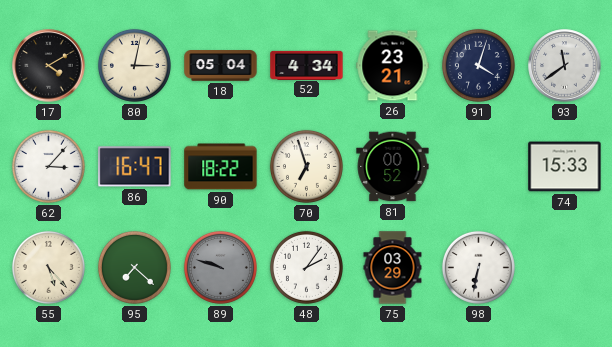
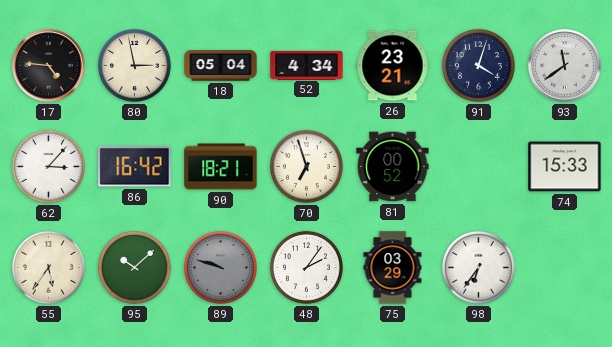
17: 4:10 -> 4:46
80: 3:02 -> 2:58
86: 16:47 -> 16:42
90: 18:22 -> 18:21
55: 5:23 -> 5:36
95: 7:22 -> 10:08
98: 6:32 -> 6:36
